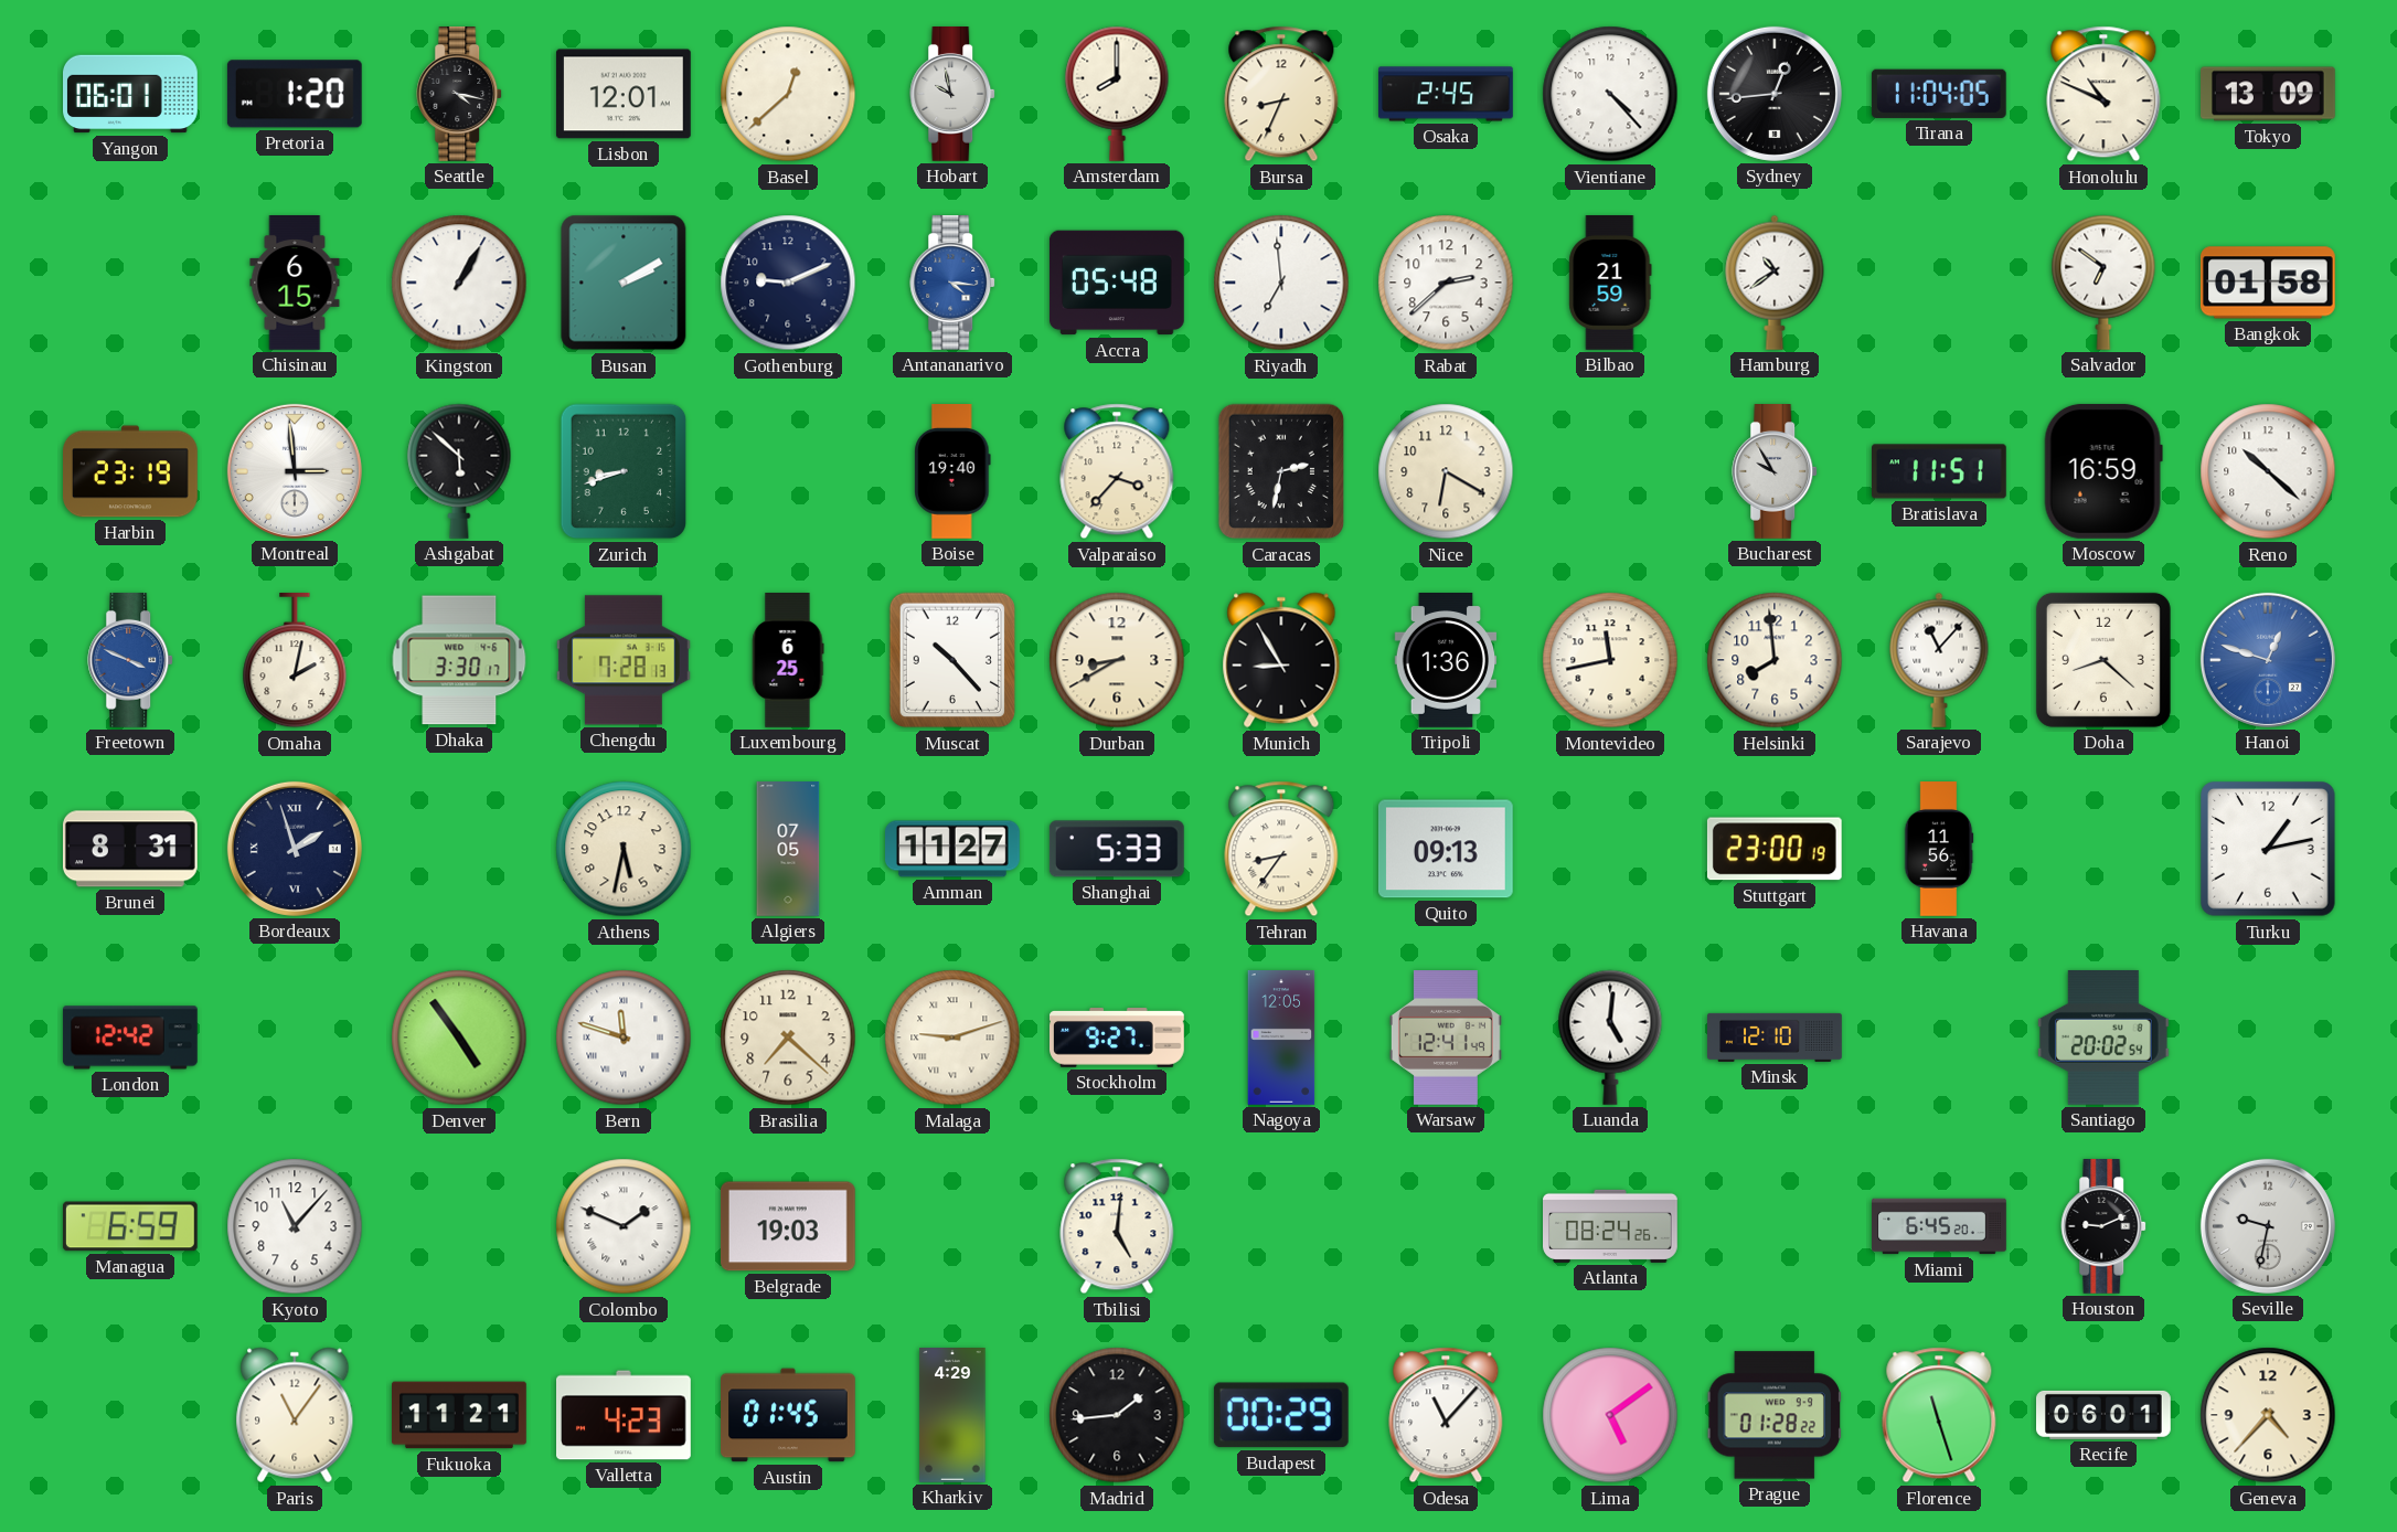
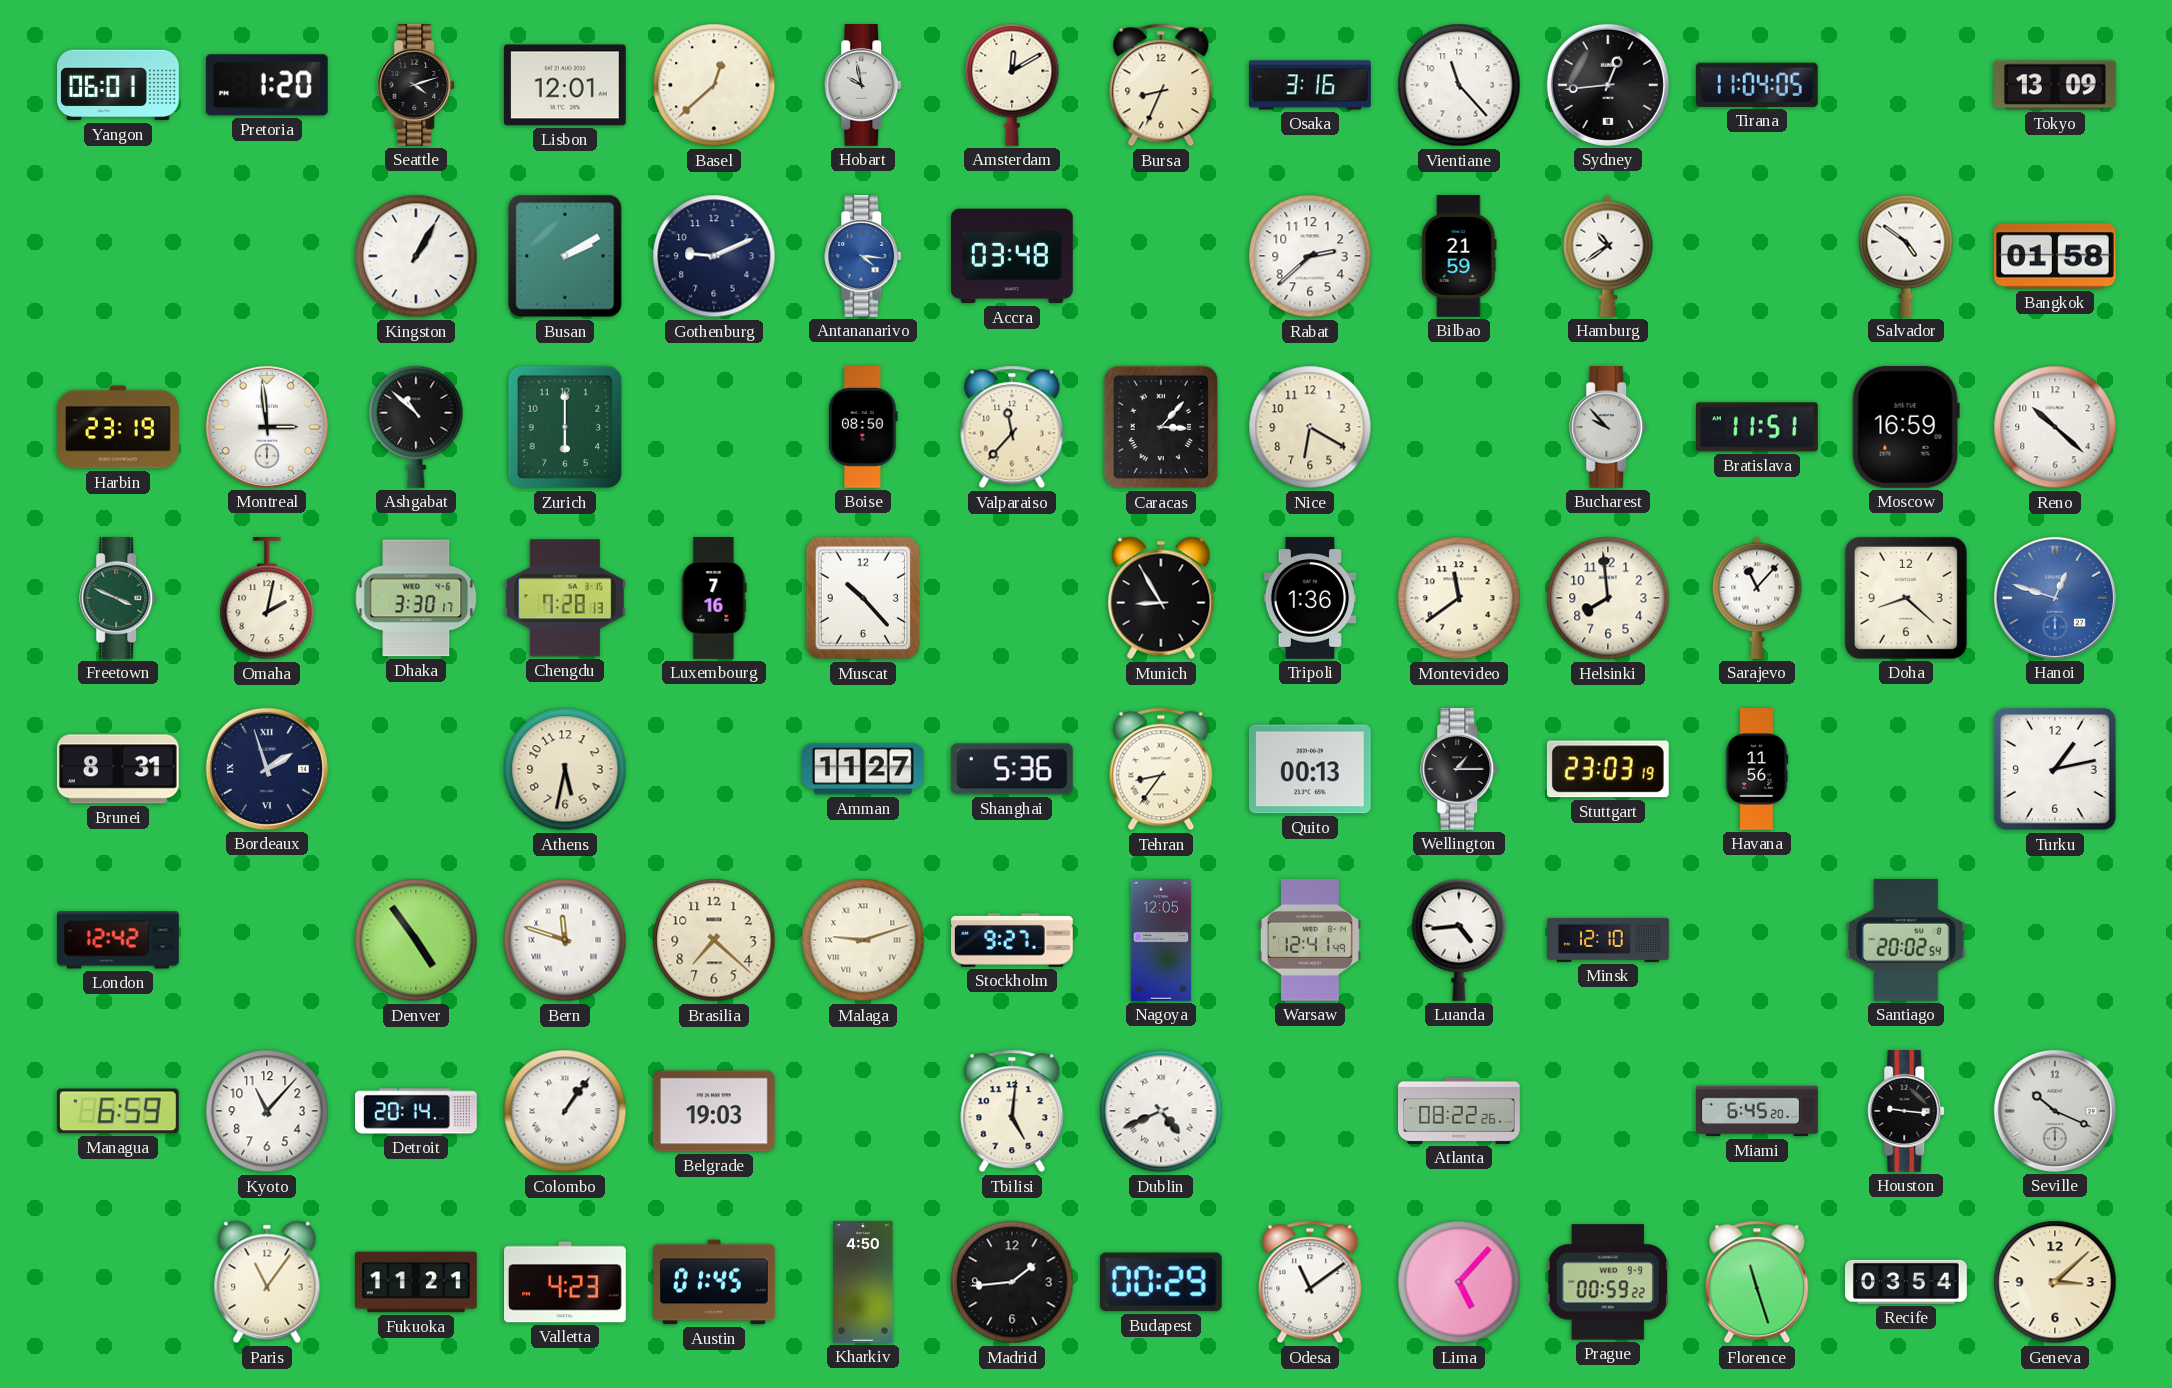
Seattle: 4:17 -> 4:12
Amsterdam: 8:00 -> 12:10
Osaka: 2:45 -> 3:16
Vientiane: 4:23 -> 11:23
Honolulu: 10:49 -> none
Chisinau: 6:15 -> none
Accra: 05:48 -> 03:48
Riyadh: 6:59 -> none
Salvador: 6:51 -> 4:51
Ashgabat: 5:52 -> 10:52
Zurich: 8:42 -> 6:00
Boise: 19:40 -> 08:50
Valparaiso: 3:37 -> 11:37
Caracas: 2:32 -> 3:07
Bucharest: 9:55 -> 9:53
Freetown dial: blue -> green
Luxembourg: 6:25 -> 7:16
Durban: 8:40 -> none
Montevideo: 11:43 -> 11:39
Algiers: 07:05 -> none
Shanghai: 5:33 -> 5:36
Quito: 09:13 -> 00:13
Wellington: none -> 1:15
Stuttgart: 23:00 -> 23:03
Luanda: 5:01 -> 4:44
Detroit: none -> 20:14
Colombo: 1:49 -> 1:06
Dublin: none -> 4:41
Atlanta: 08:24 -> 08:22
Houston: 9:11 -> 9:16
Seville: 9:32 -> 10:19
Kharkiv: 4:29 -> 4:50
Odesa: 11:07 -> 11:09
Lima: 5:09 -> 5:07
Prague: 01:28 -> 00:59
Recife: 06:01 -> 03:54
Geneva: 4:37 -> 3:08
